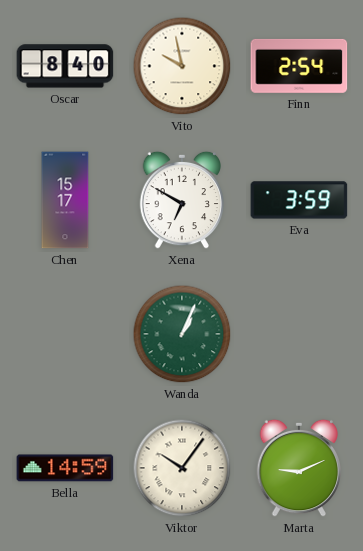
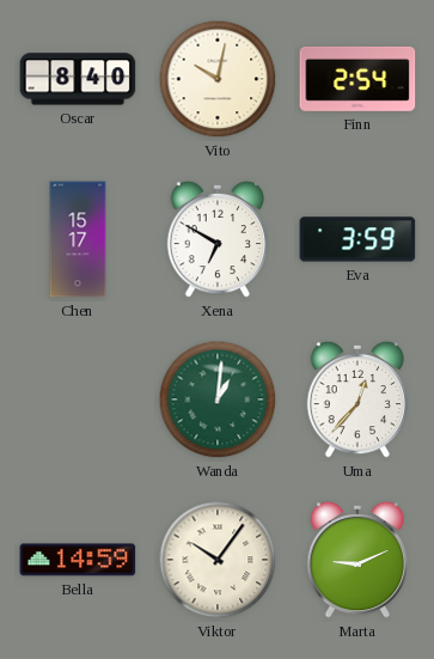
Vito: 9:58 -> 10:02
Wanda: 1:04 -> 1:01
Uma: none -> 12:37
